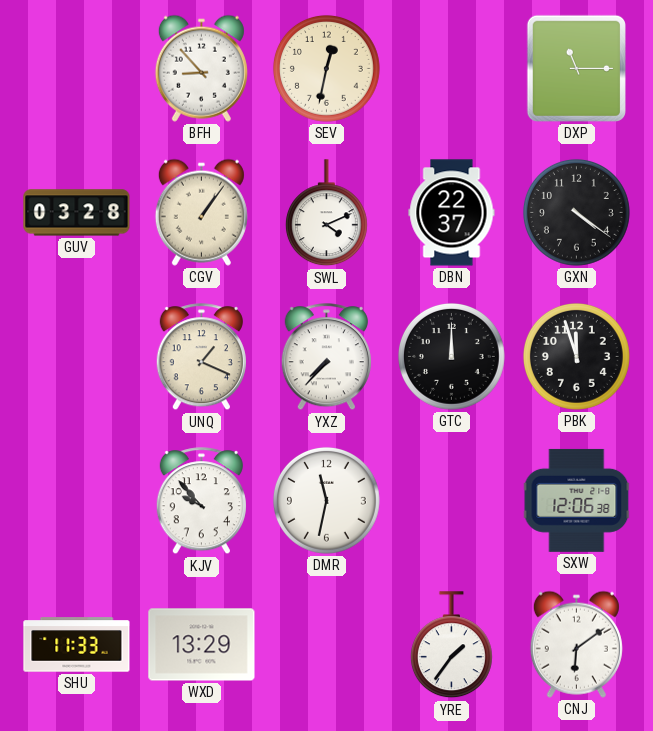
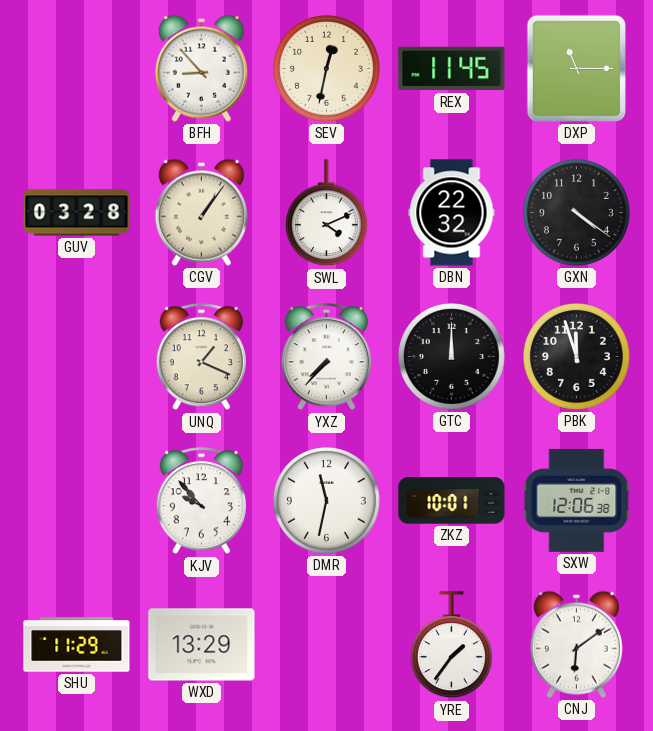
REX: none -> 11:45
DBN: 22:37 -> 22:32
ZKZ: none -> 10:01
SHU: 11:33 -> 11:29
